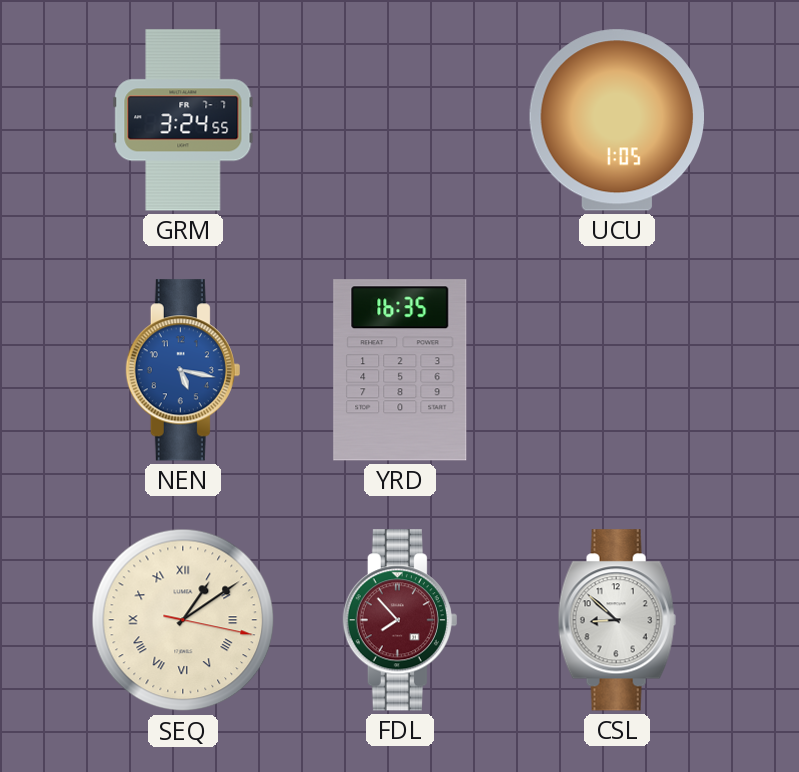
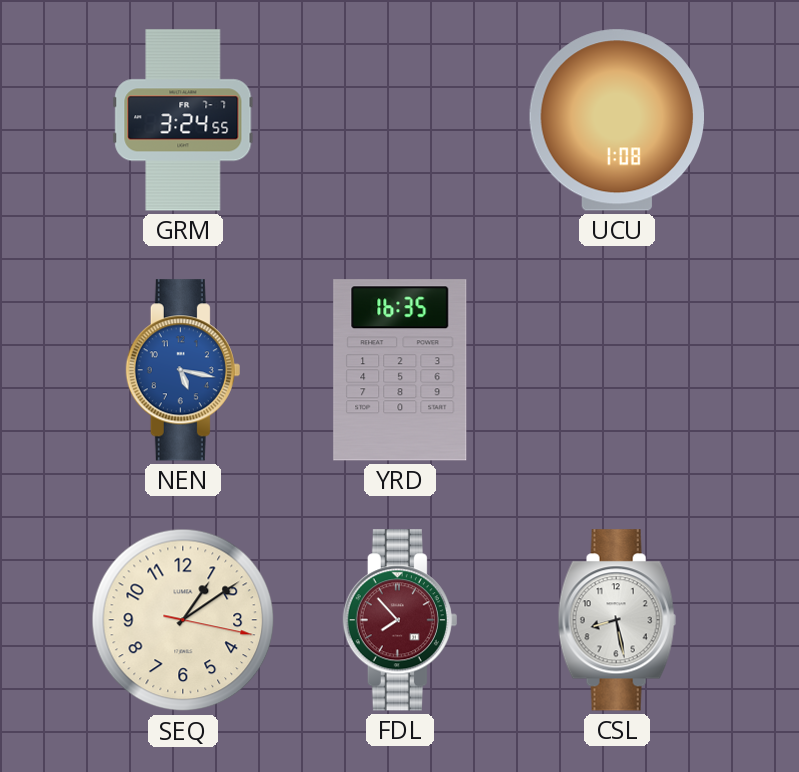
UCU: 1:05 -> 1:08
SEQ numerals: Roman -> Arabic
CSL: 8:52 -> 8:28
